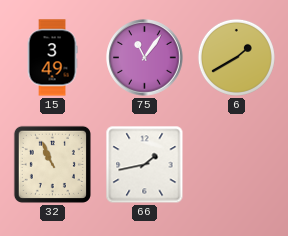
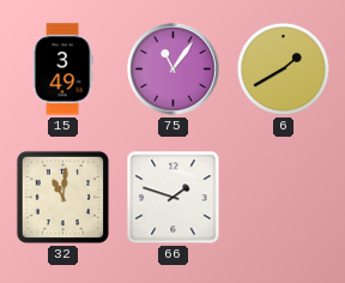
32: 10:56 -> 11:01
66: 1:43 -> 1:48
